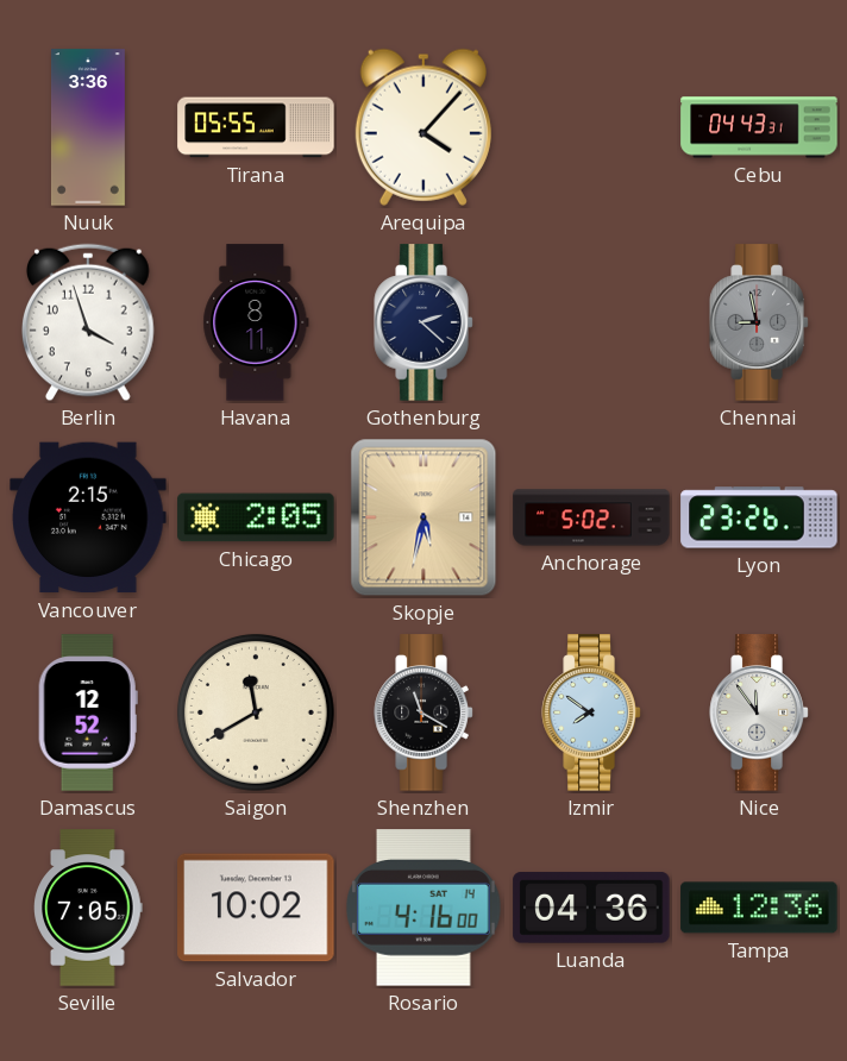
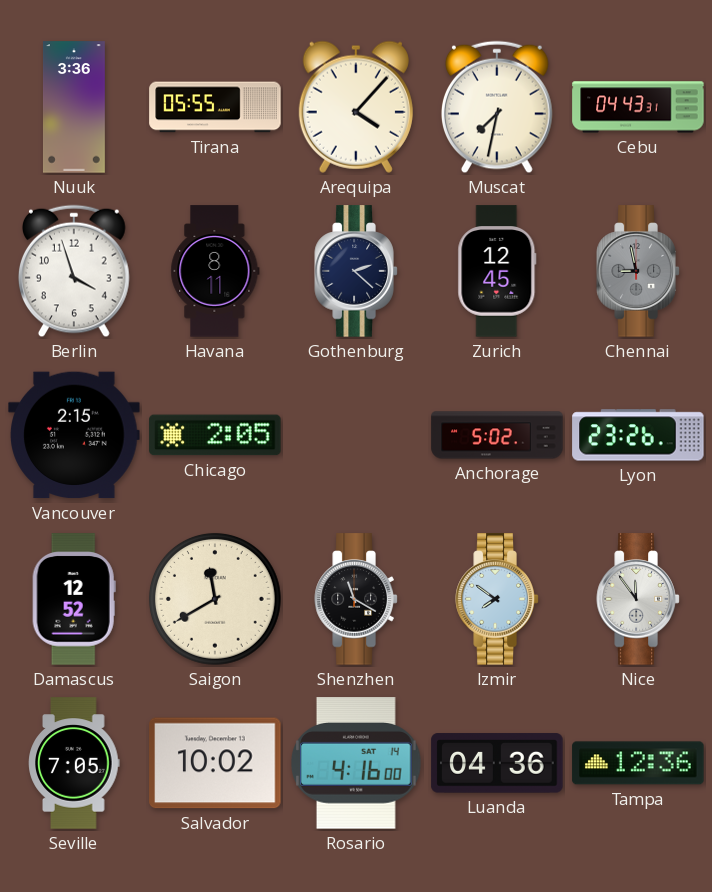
Muscat: none -> 7:32
Zurich: none -> 12:45
Skopje: 5:32 -> none
